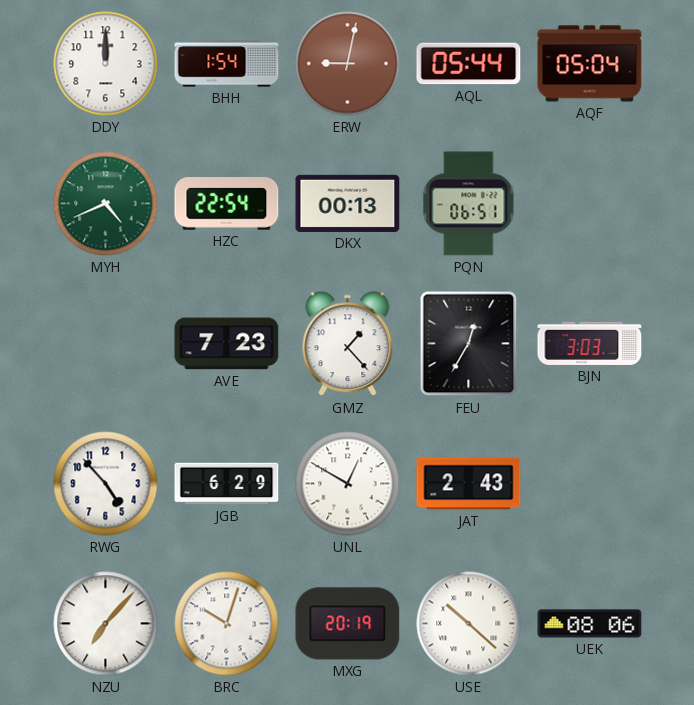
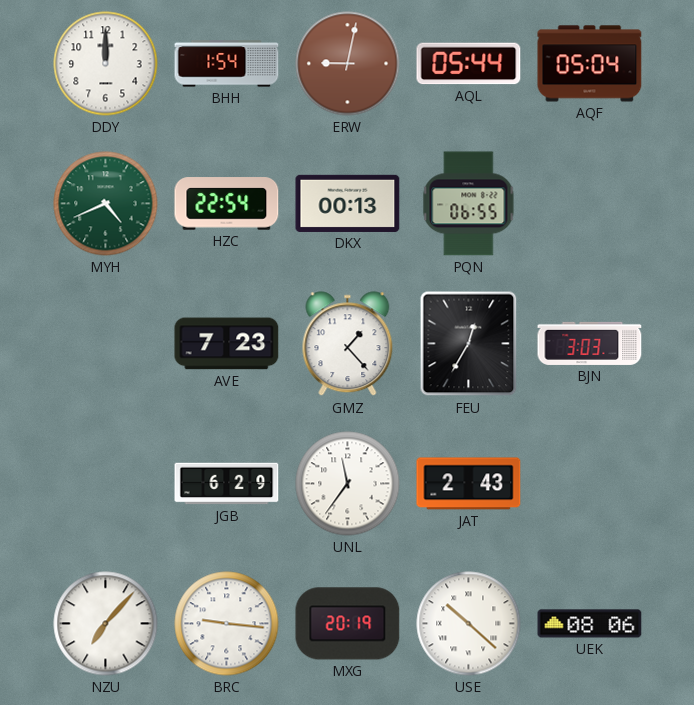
PQN: 06:51 -> 06:55
RWG: 4:53 -> none
UNL: 12:50 -> 11:36
BRC: 10:03 -> 9:16
